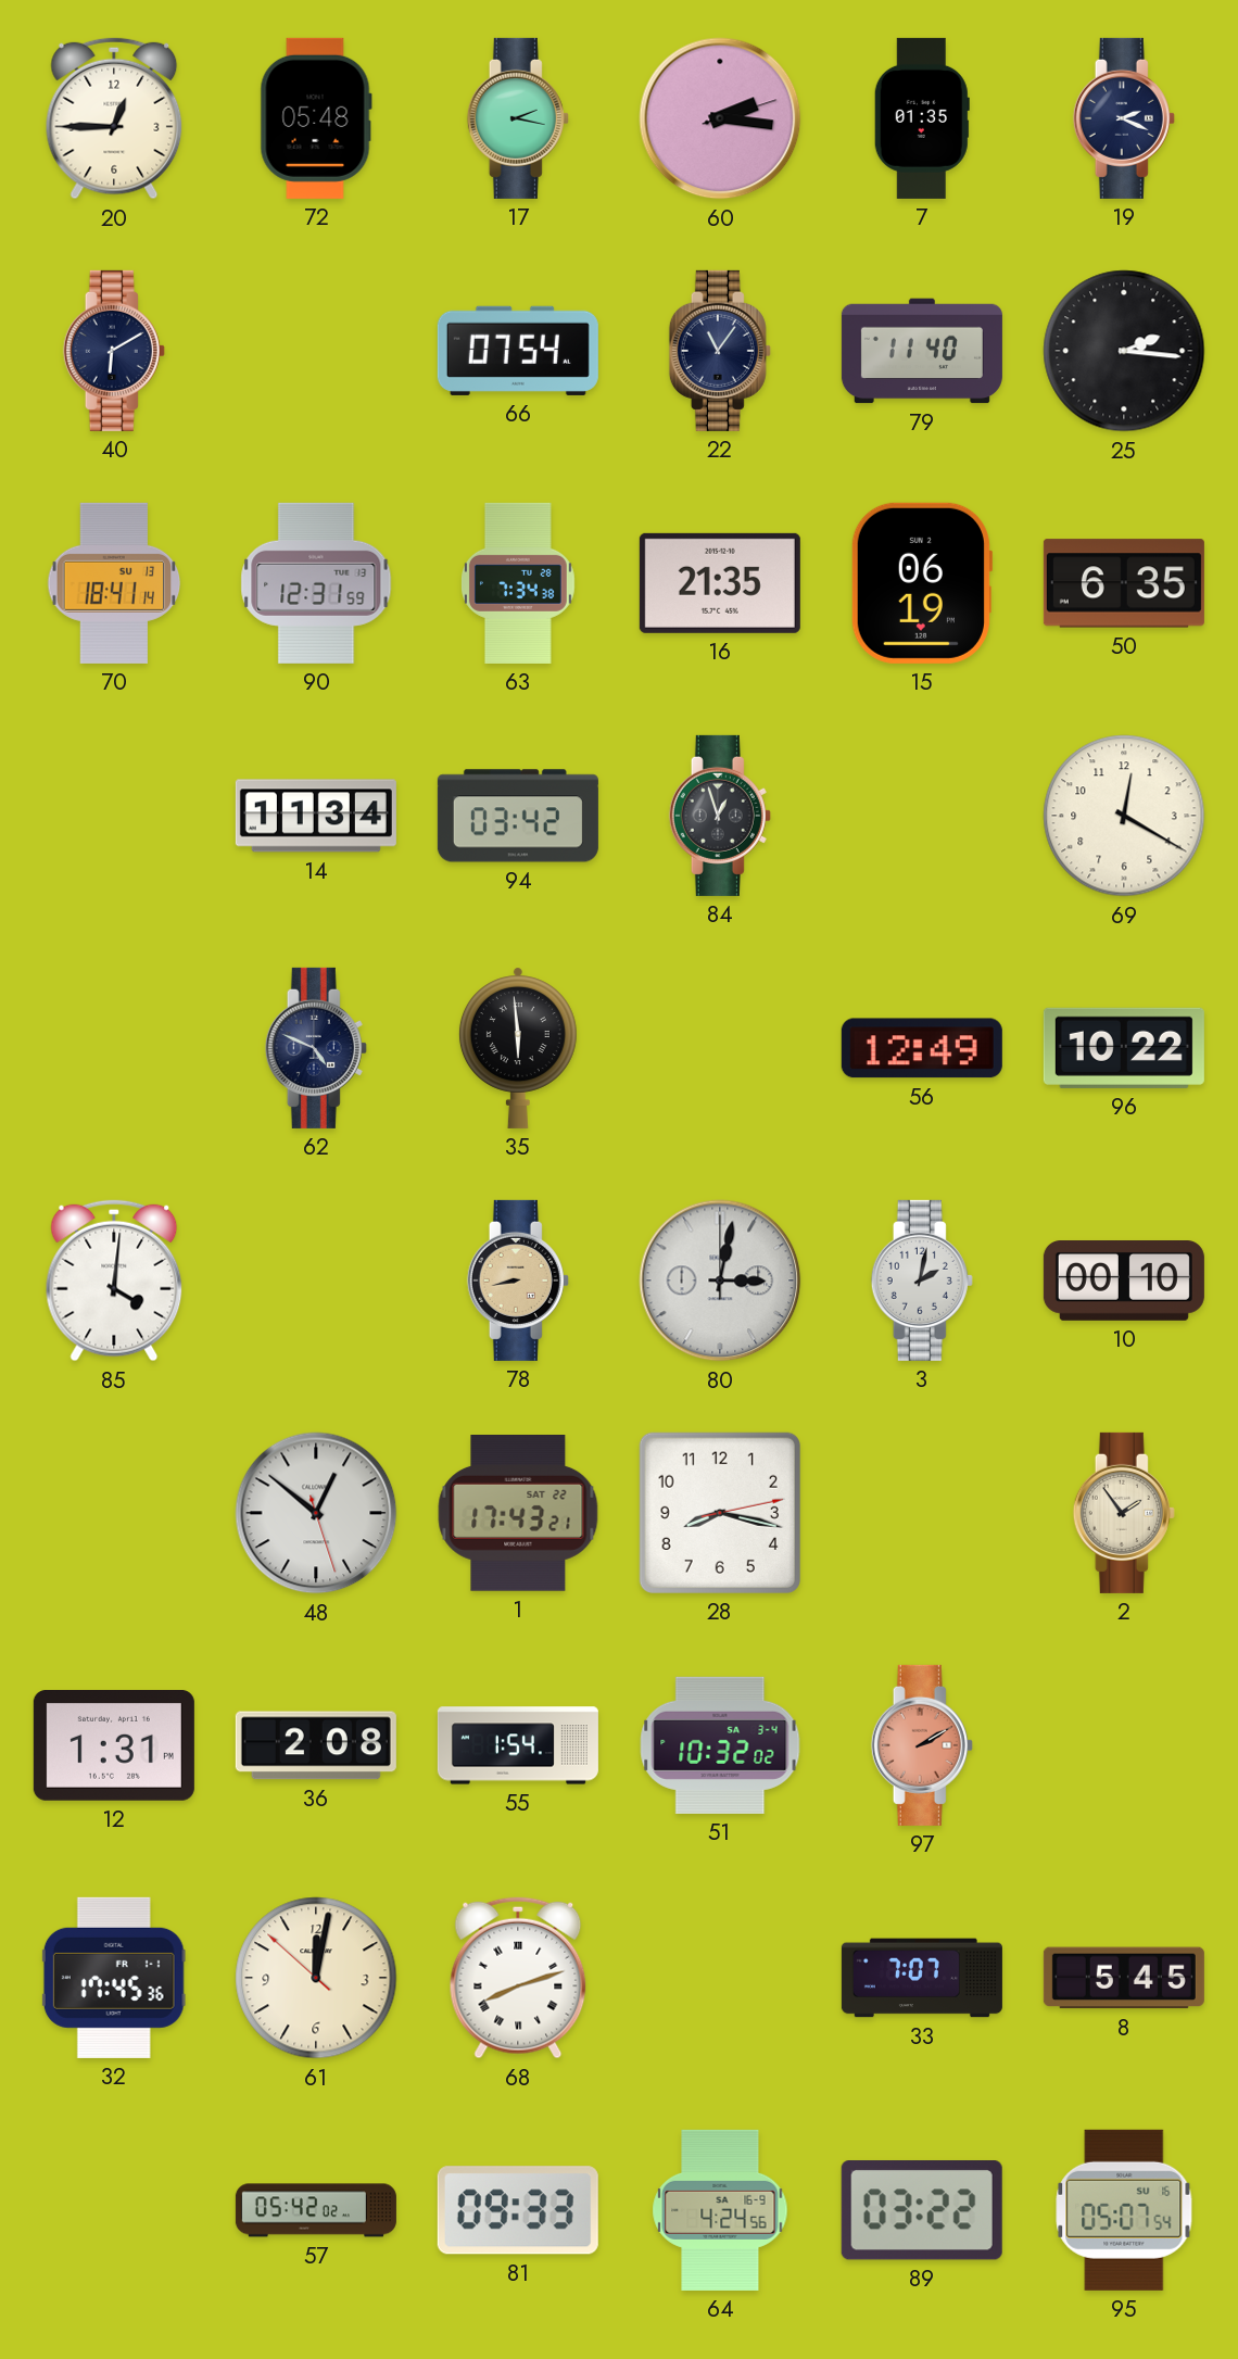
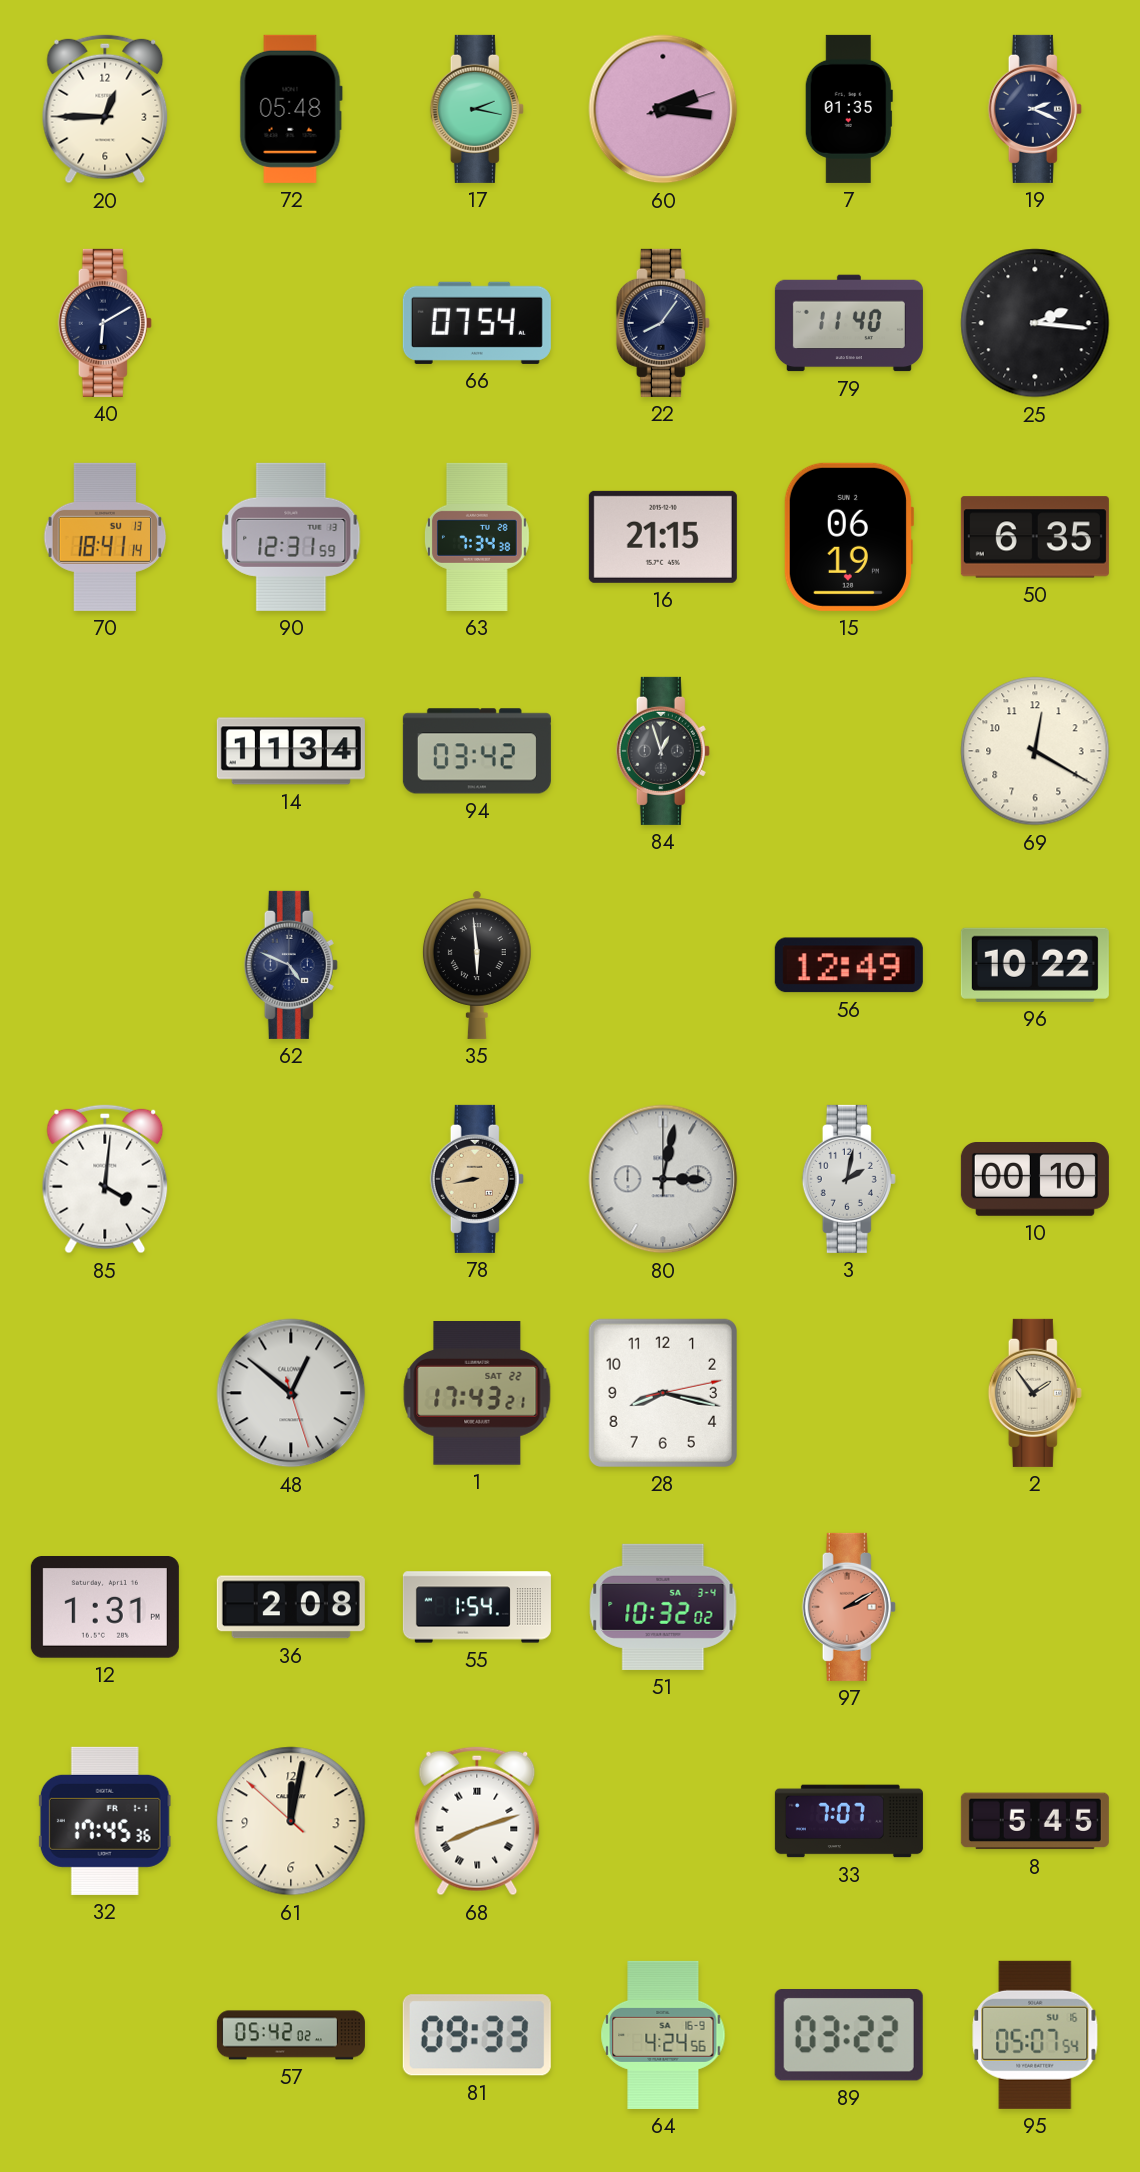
22: 11:06 -> 8:06
16: 21:35 -> 21:15
